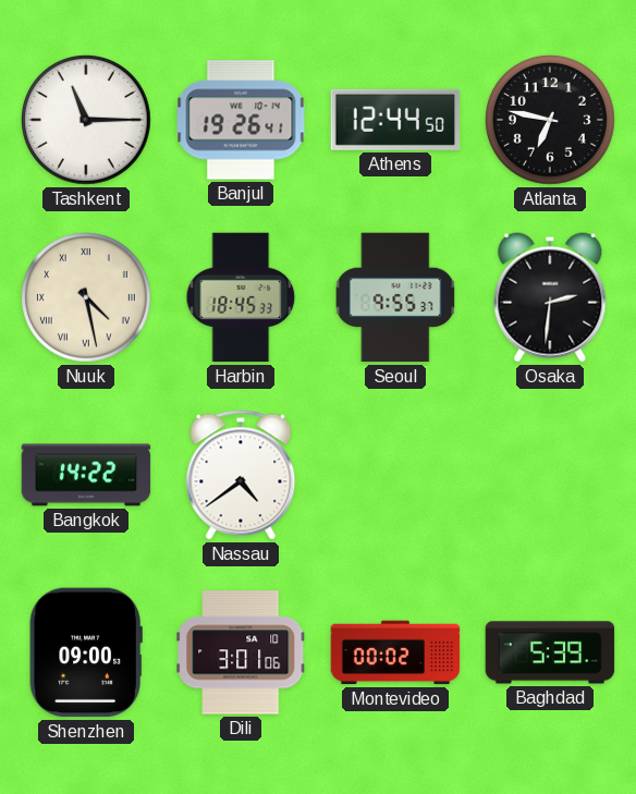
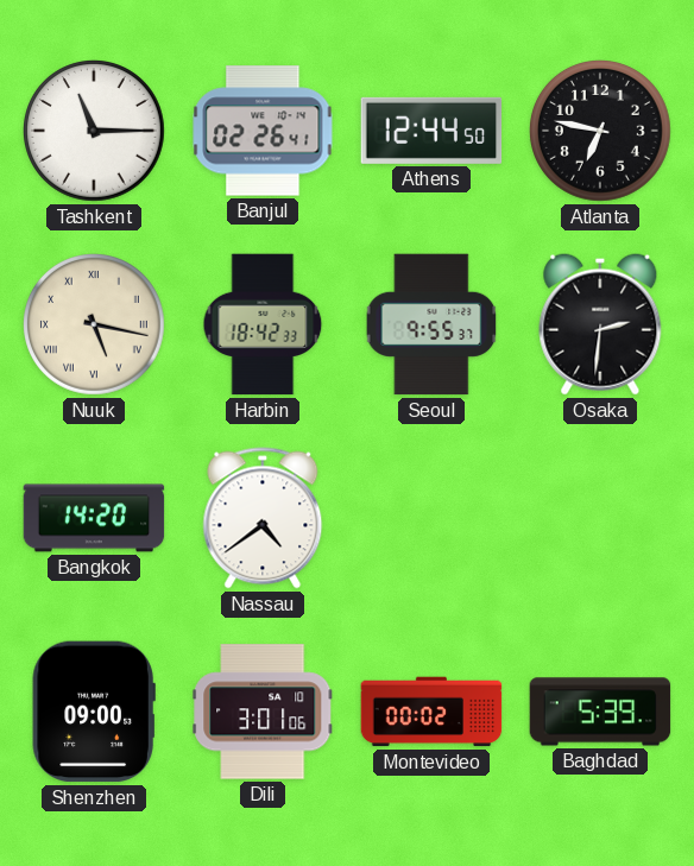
Banjul: 19:26 -> 02:26
Nuuk: 4:28 -> 5:17
Harbin: 18:45 -> 18:42
Bangkok: 14:22 -> 14:20
